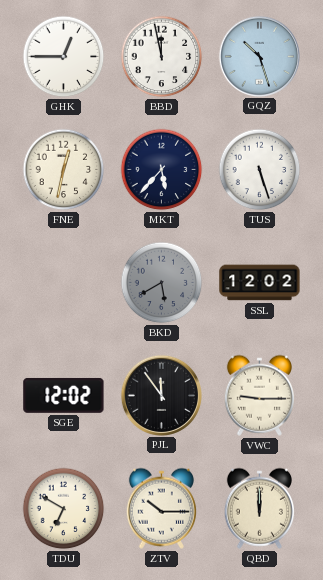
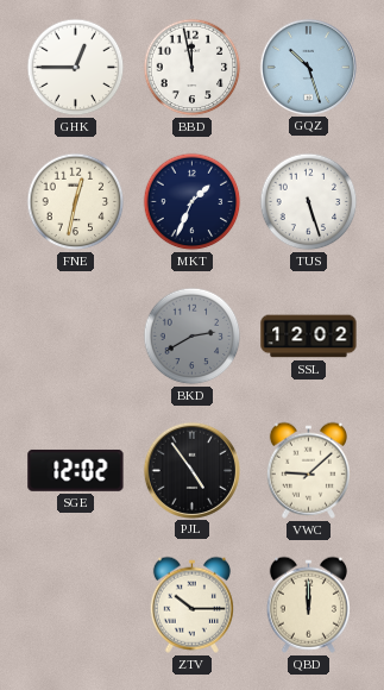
MKT: 5:37 -> 1:34
BKD: 5:40 -> 2:40
PJL: 11:54 -> 4:54
VWC: 9:15 -> 9:08
TDU: 6:50 -> none
